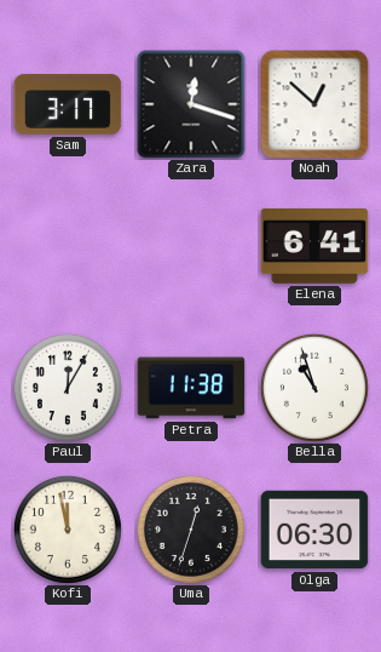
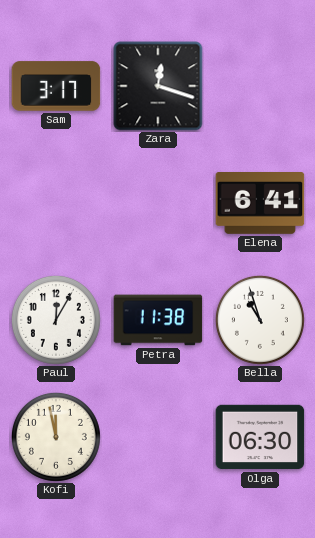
Noah: 12:52 -> none
Uma: 12:33 -> none
